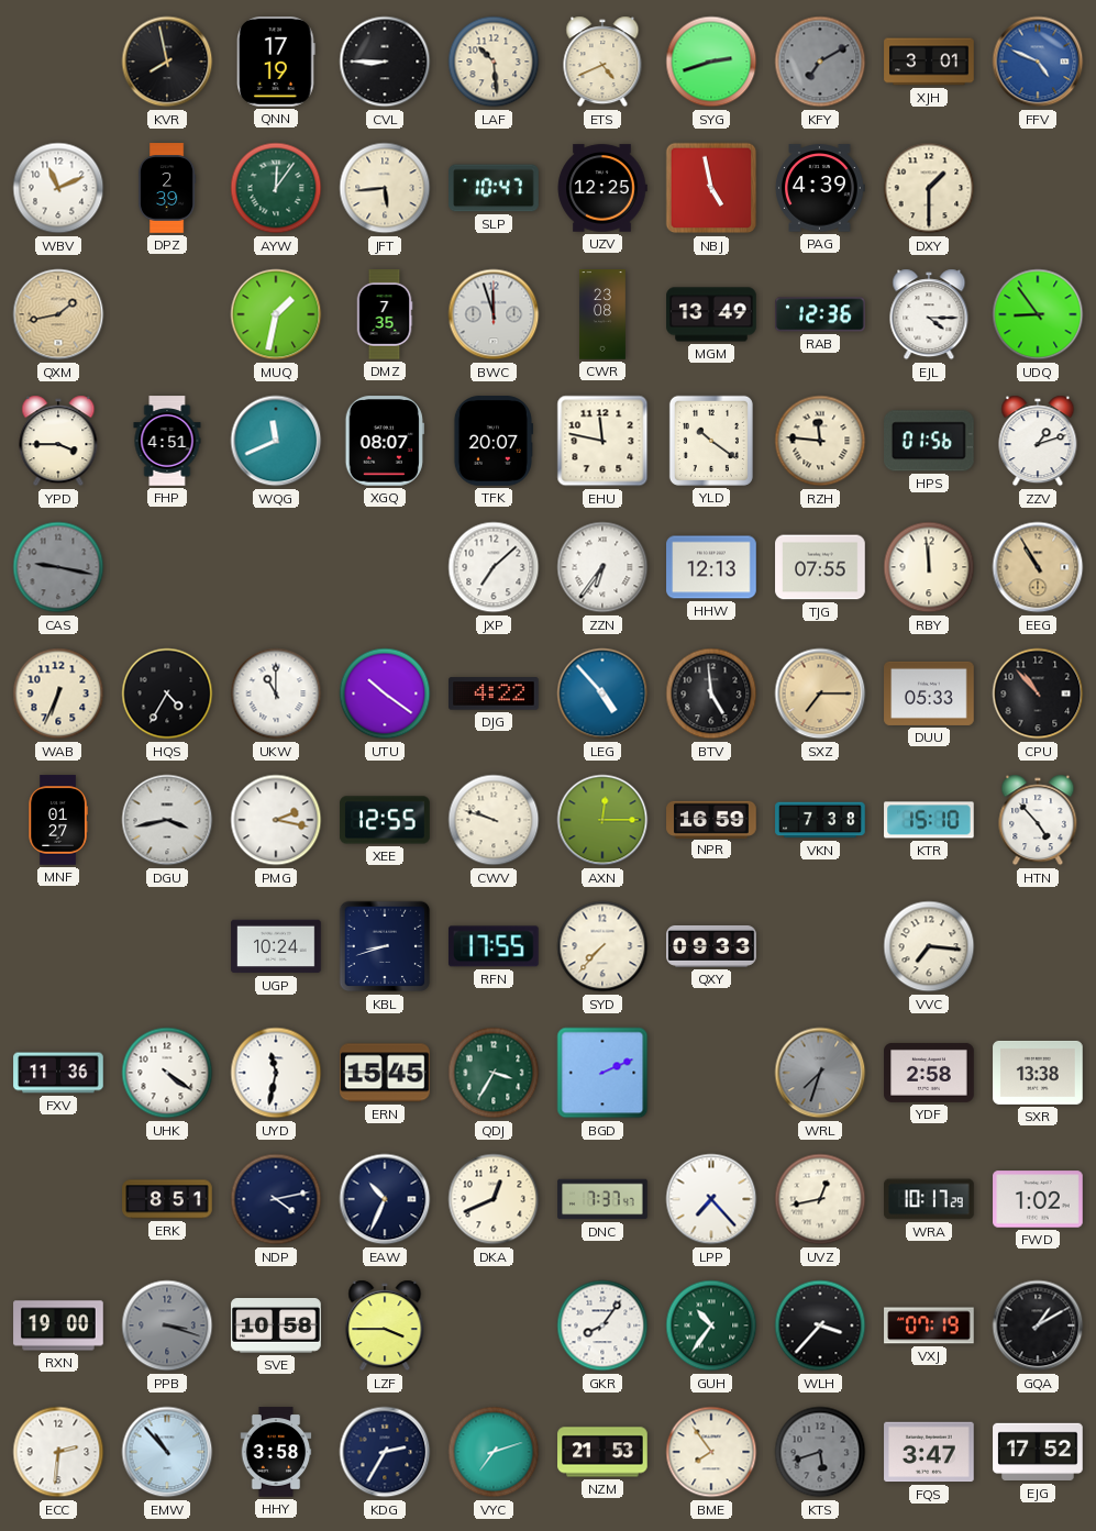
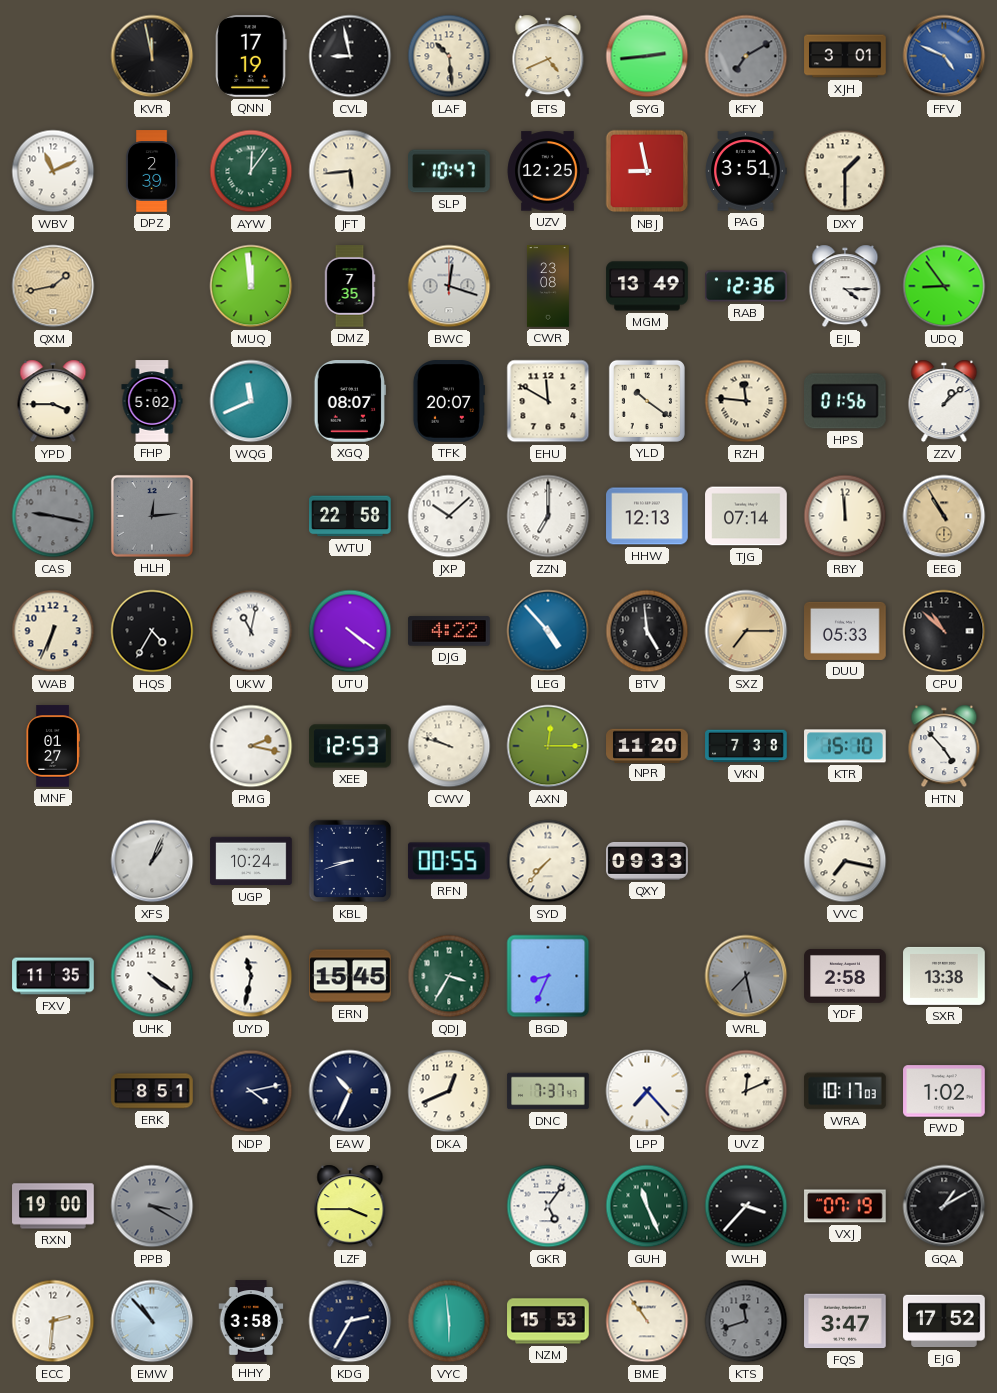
KVR: 7:58 -> 11:58
CVL: 8:45 -> 8:58
SYG: 2:42 -> 2:44
NBJ: 4:58 -> 8:58
PAG: 4:39 -> 3:51
MUQ: 1:32 -> 11:59
BWC: 11:57 -> 12:18
FHP: 4:51 -> 5:02
EHU: 11:47 -> 11:50
ZZV: 1:12 -> 1:08
HLH: none -> 12:14
WTU: none -> 22:58
JXP: 7:08 -> 10:08
ZZN: 6:36 -> 7:00
TJG: 07:55 -> 07:14
UKW: 11:00 -> 11:02
UTU: 10:21 -> 4:21
CPU: 10:53 -> 10:52
DGU: 3:43 -> none
XEE: 12:55 -> 12:53
NPR: 16:59 -> 11:20
XFS: none -> 1:04
RFN: 17:55 -> 00:55
VVC: 7:16 -> 7:17
FXV: 11:36 -> 11:35
BGD: 2:11 -> 8:34
WRL: 7:33 -> 7:28
UVZ: 12:43 -> 12:11
WRA: 10:17:29 -> 10:17:03
PPB: 3:18 -> 3:20
SVE: 10:58 -> none
GKR: 8:06 -> 5:06
GUH: 10:36 -> 11:26
VYC: 7:12 -> 5:59
NZM: 21:53 -> 15:53
BME: 7:54 -> 10:54
KTS: 5:42 -> 11:42
